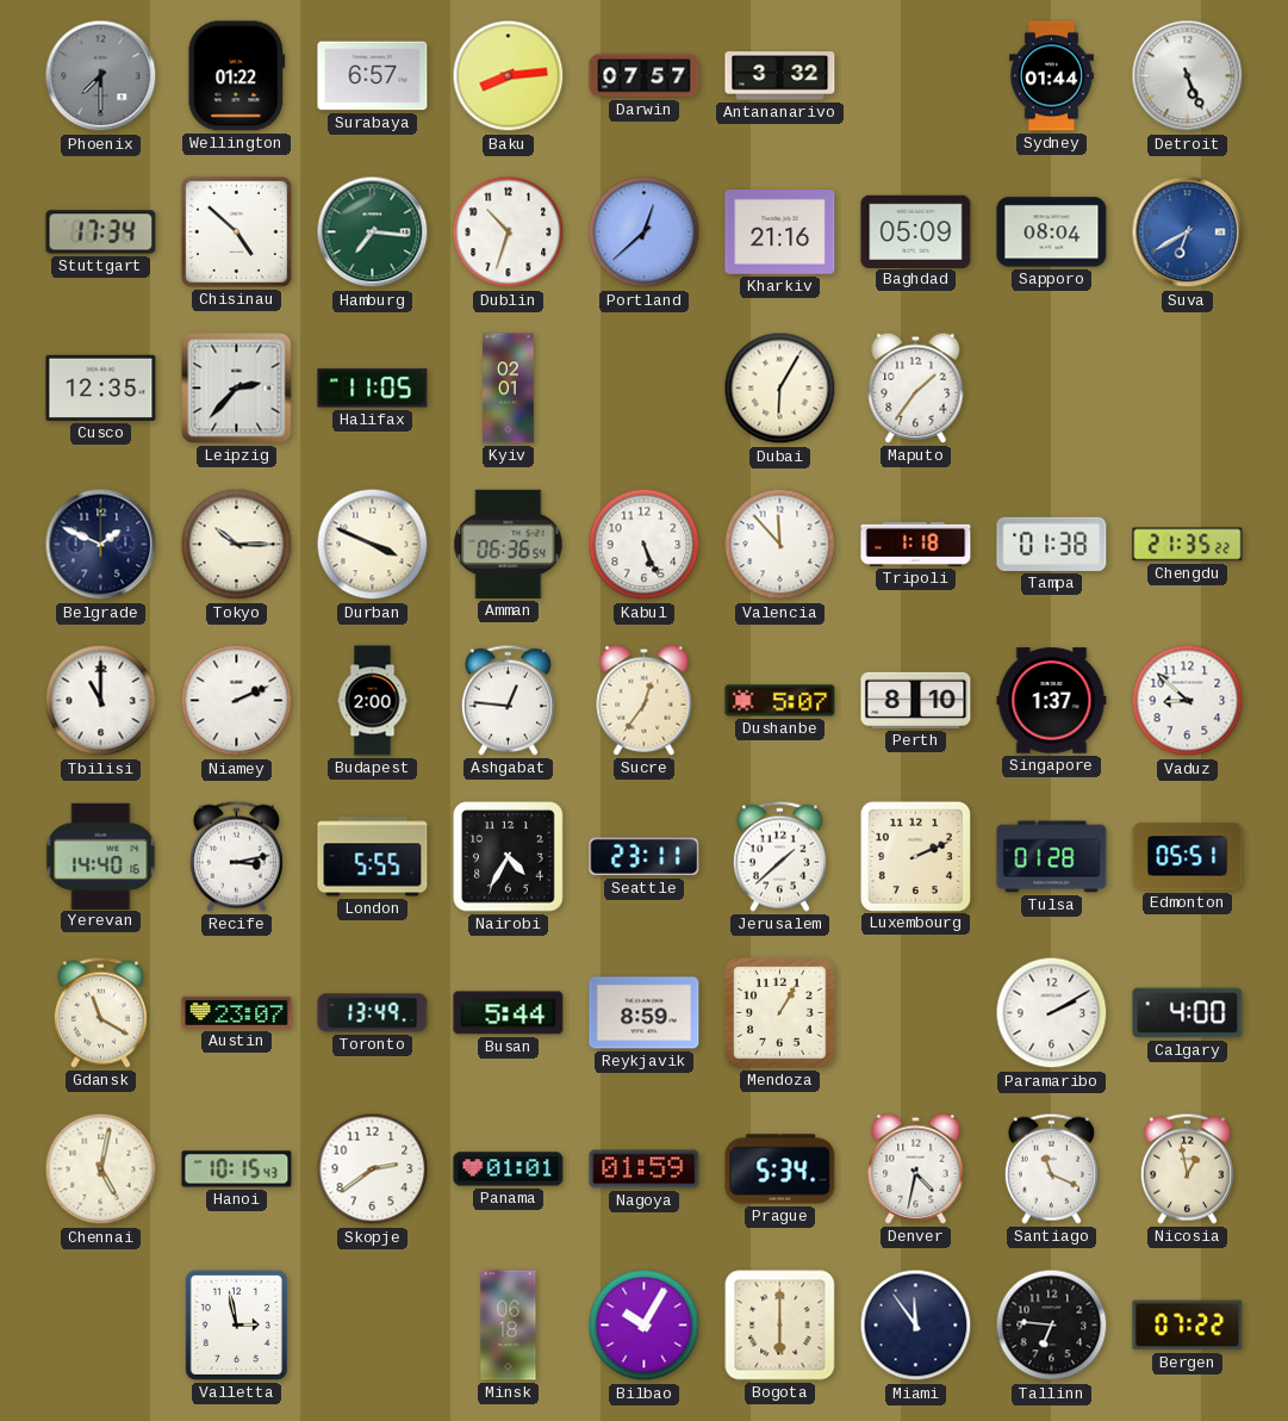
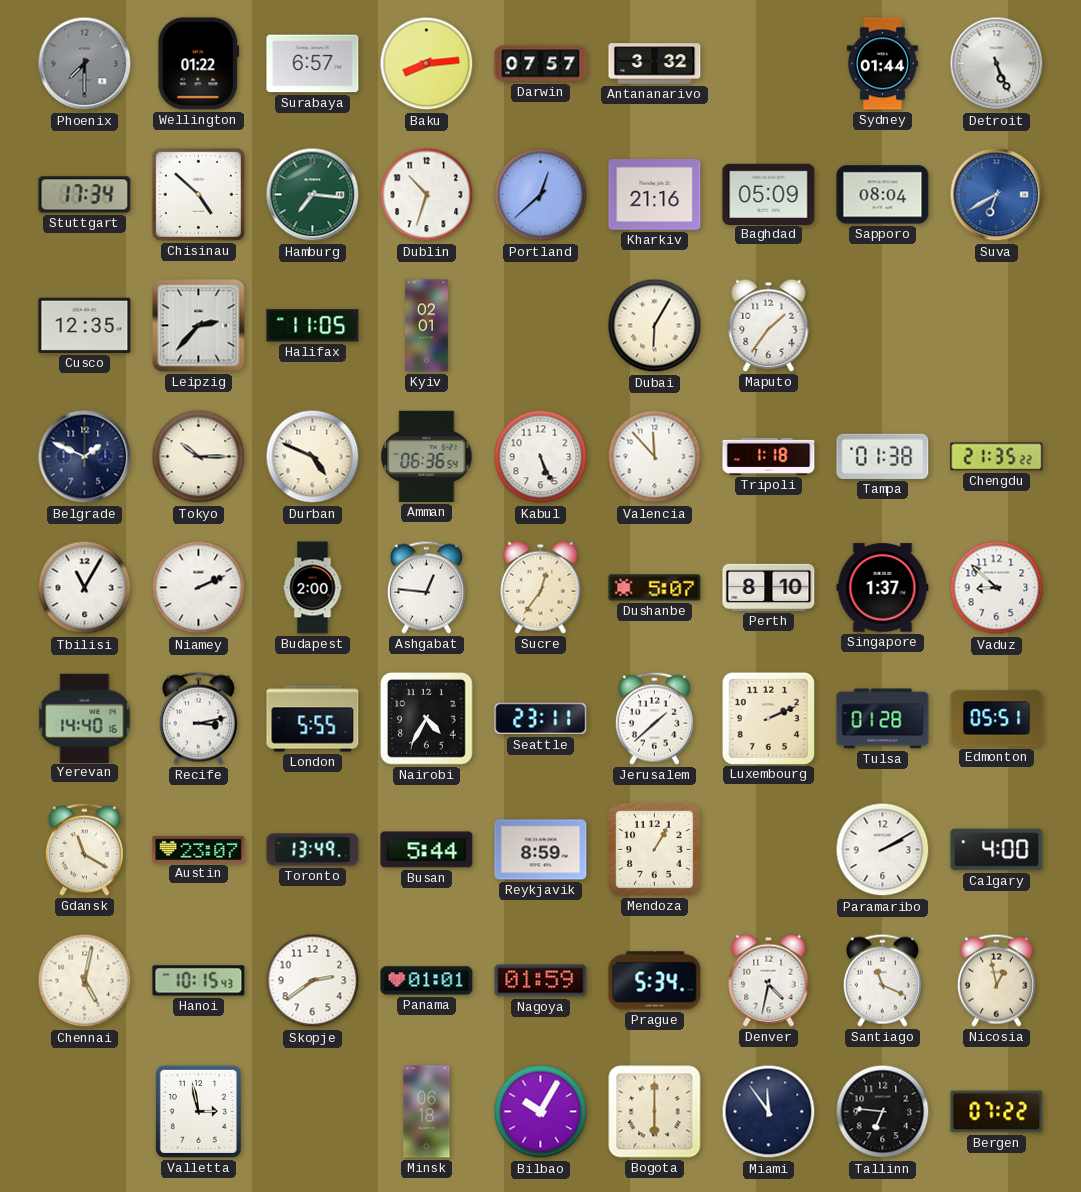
Durban: 3:49 -> 4:49
Tbilisi: 11:00 -> 11:05
